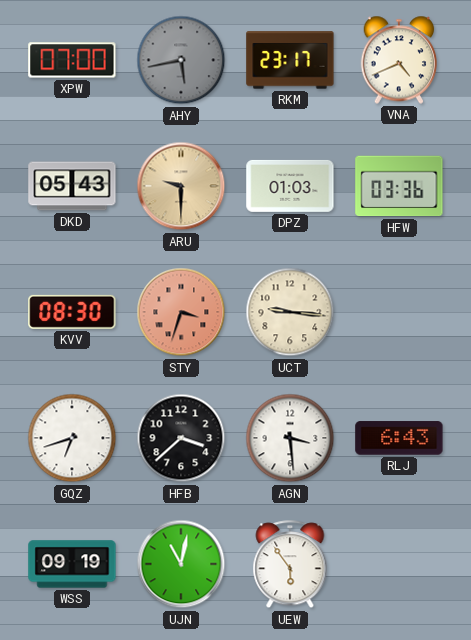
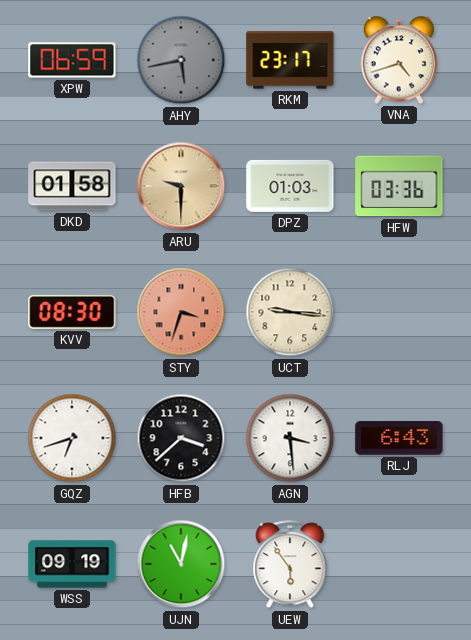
XPW: 07:00 -> 06:59
VNA: 4:41 -> 4:42
DKD: 05:43 -> 01:58
